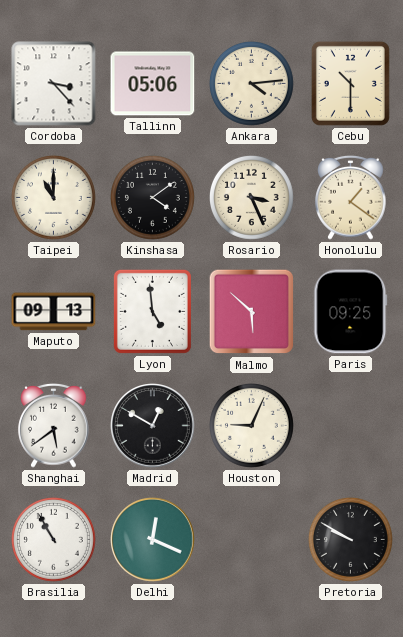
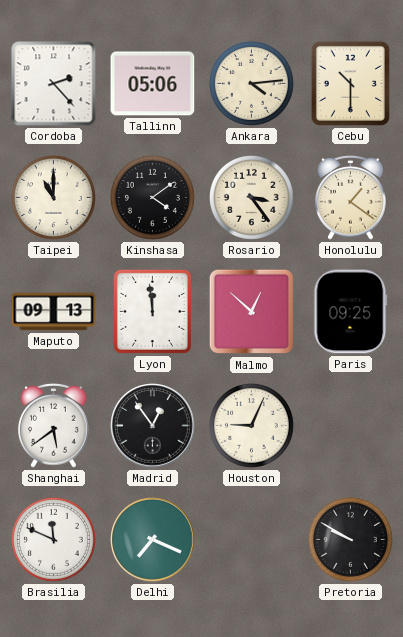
Cordoba: 3:23 -> 2:23
Rosario: 3:26 -> 3:24
Lyon: 4:59 -> 11:59
Malmo: 5:52 -> 12:52
Madrid: 12:50 -> 12:54
Brasilia: 10:55 -> 11:49
Delhi: 12:19 -> 7:19
